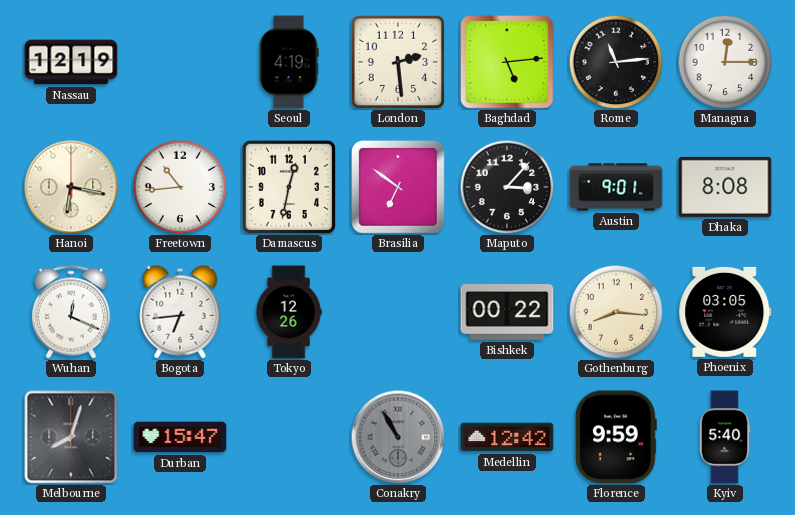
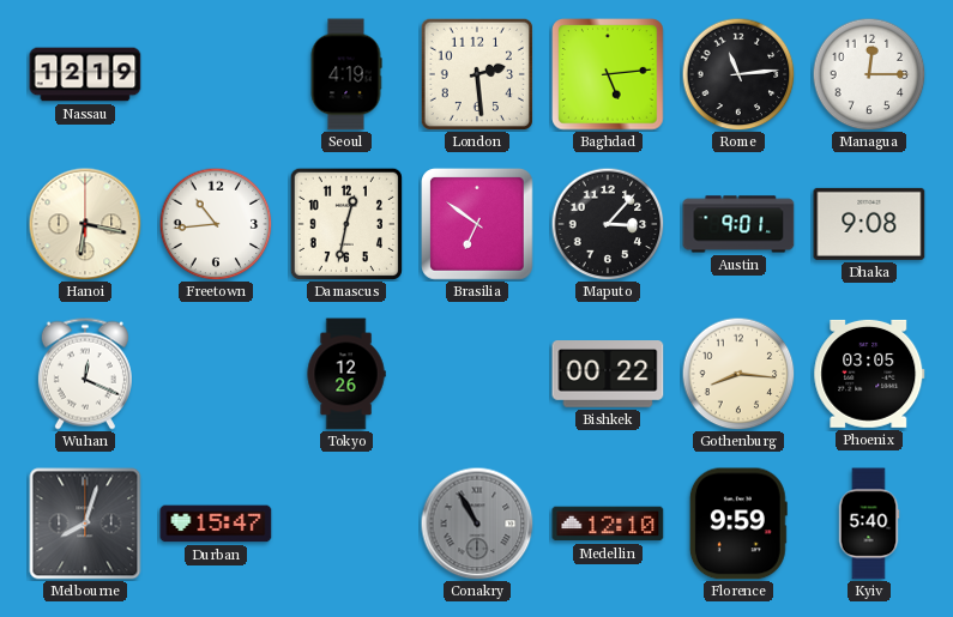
Dhaka: 8:08 -> 9:08
Bogota: 6:44 -> none
Medellin: 12:42 -> 12:10
